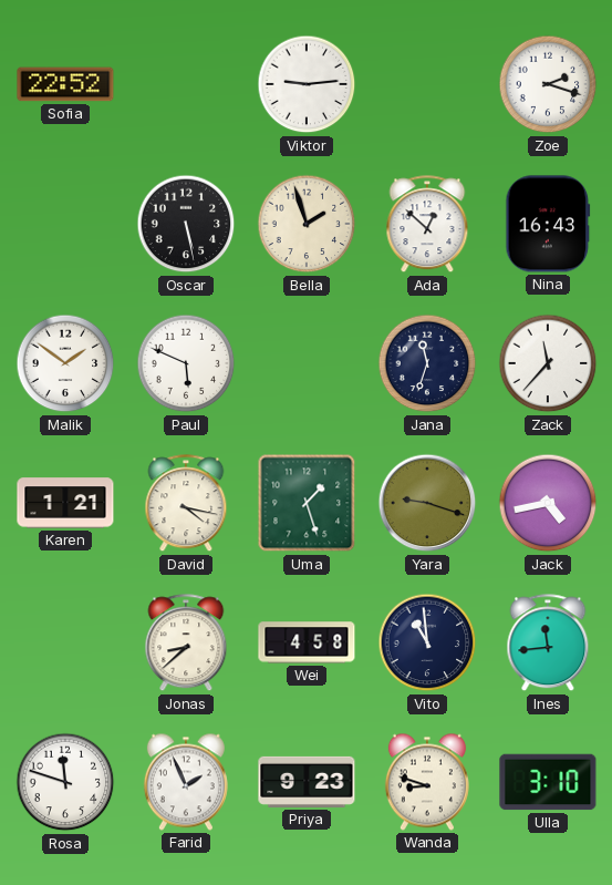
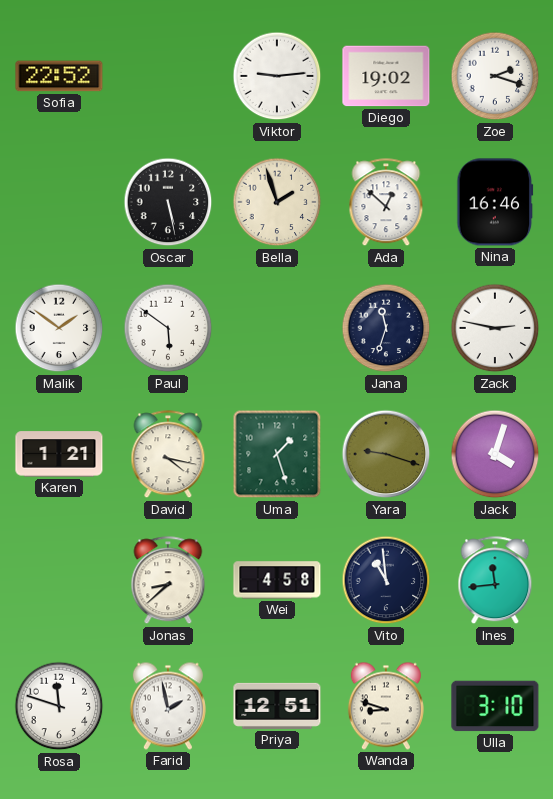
Diego: none -> 19:02
Nina: 16:43 -> 16:46
Paul: 5:49 -> 5:51
Zack: 11:37 -> 2:47
Jack: 4:43 -> 4:03
Farid: 1:56 -> 1:58
Priya: 9:23 -> 12:51
